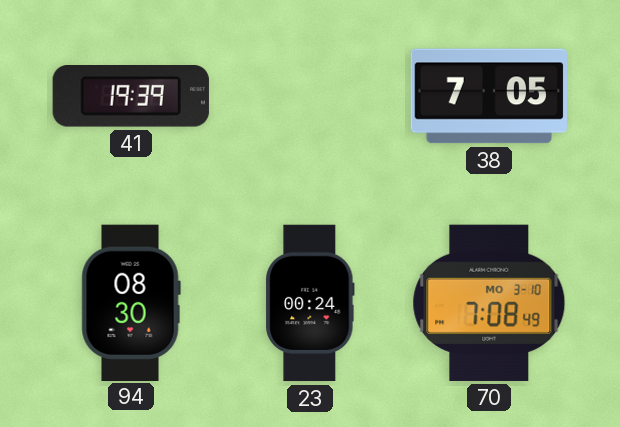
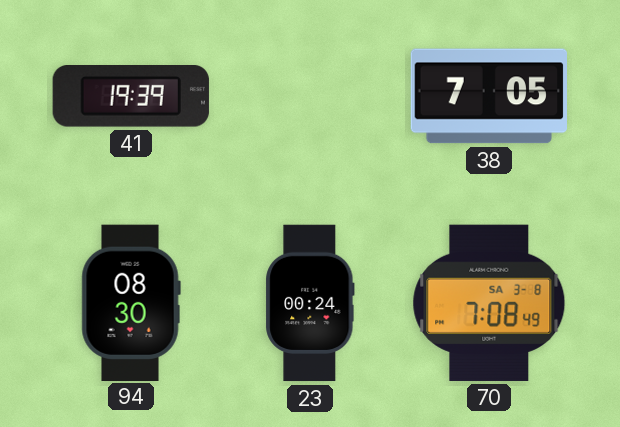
70 date: MO 3-10 -> SA 3-8
